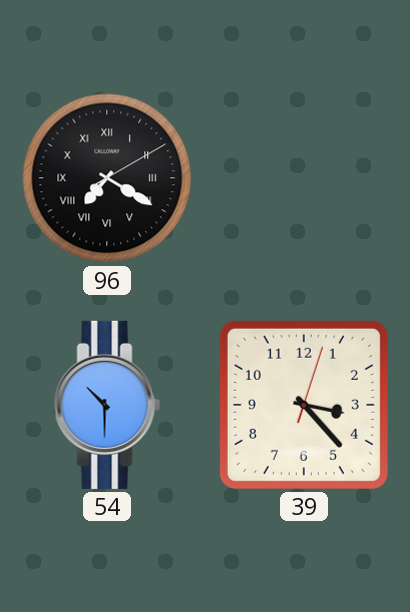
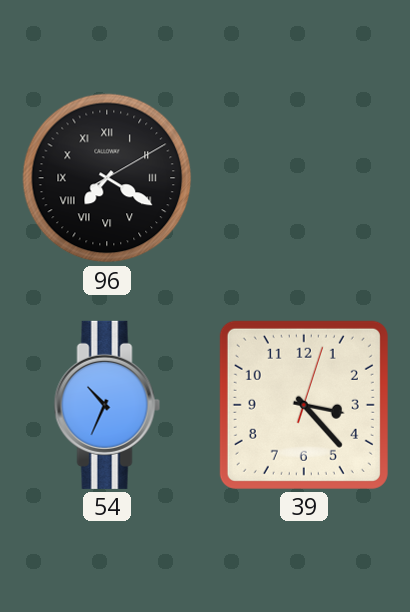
54: 10:30 -> 10:34
